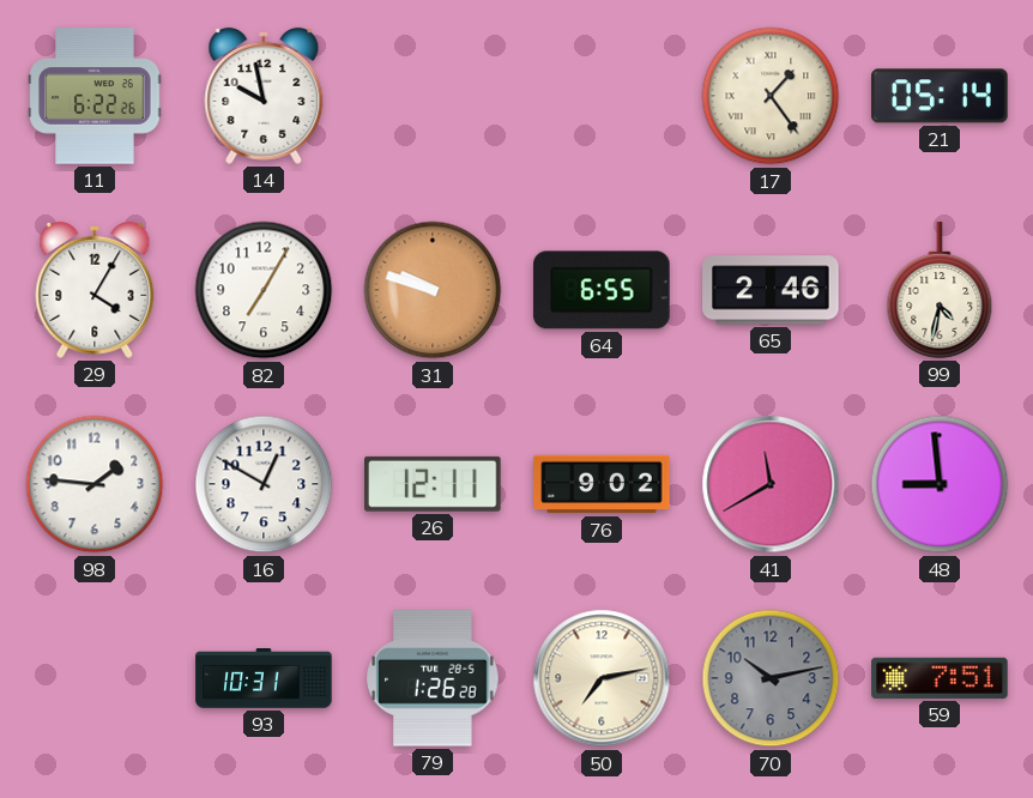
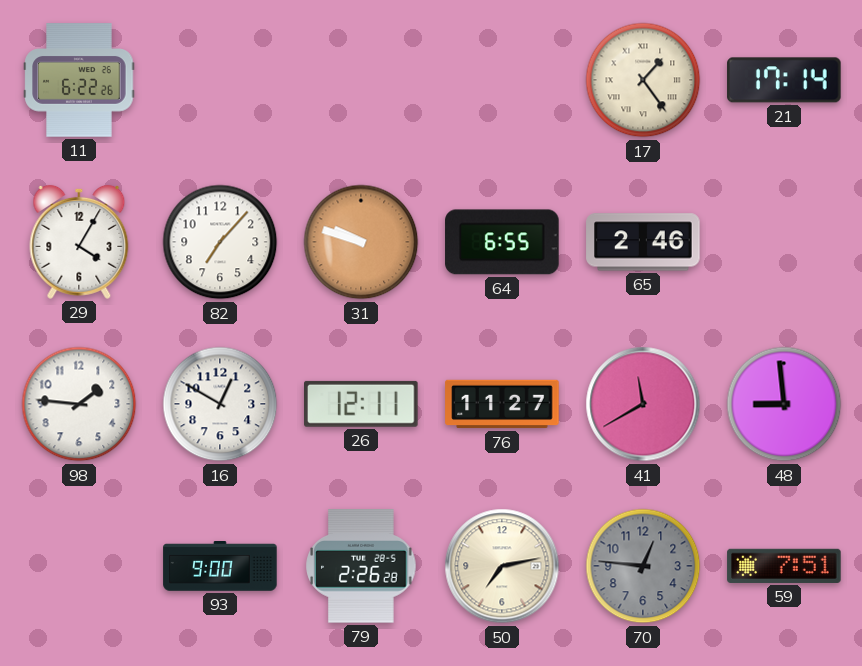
14: 9:58 -> none
21: 05:14 -> 17:14
82: 7:05 -> 7:07
99: 4:32 -> none
76: 9:02 -> 11:27
93: 10:31 -> 9:00
79: 1:26 -> 2:26
70: 10:13 -> 12:46
